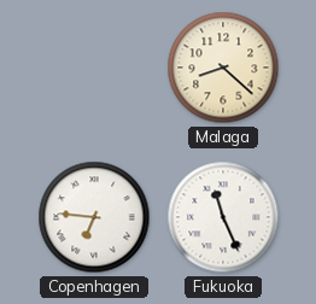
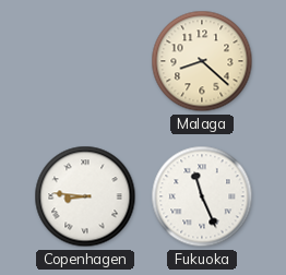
Copenhagen: 6:46 -> 8:46
